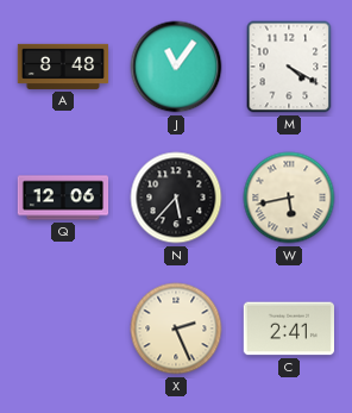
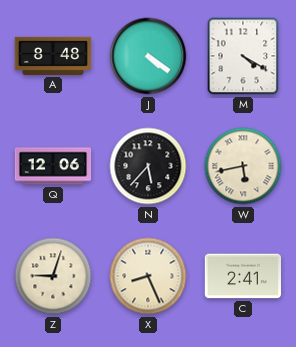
J: 11:06 -> 4:21
Z: none -> 9:03
X: 2:26 -> 8:26
